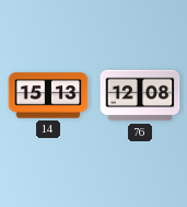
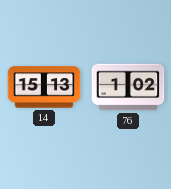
76: 12:08 -> 1:02
